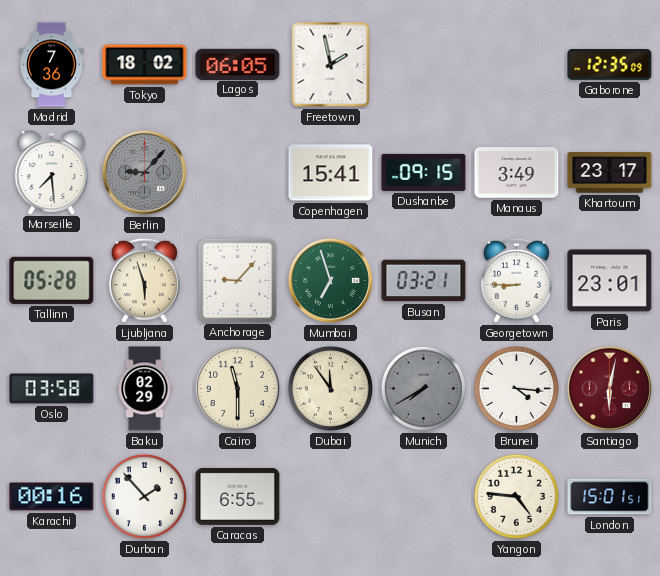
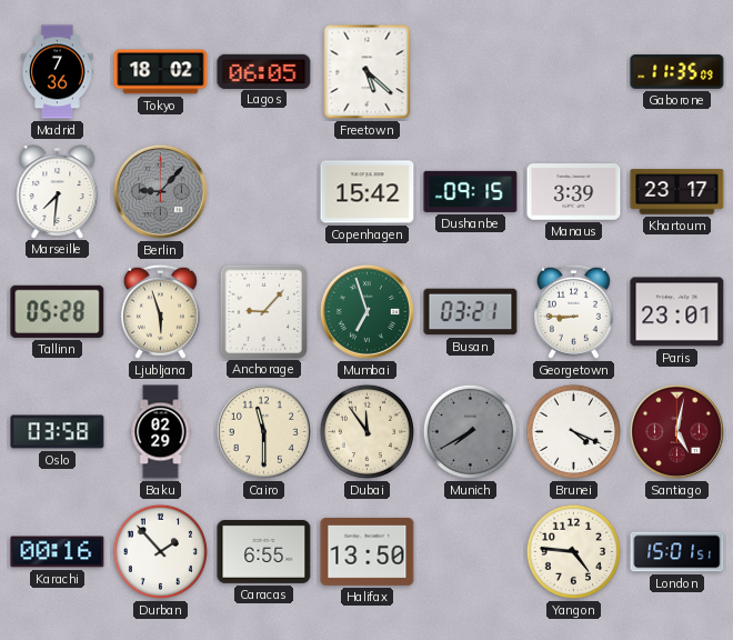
Freetown: 1:58 -> 5:22
Gaborone: 12:35 -> 11:35
Marseille: 7:29 -> 7:31
Copenhagen: 15:41 -> 15:42
Manaus: 3:49 -> 3:39
Brunei: 4:16 -> 4:19
Santiago: 6:02 -> 5:02
Halifax: none -> 13:50
